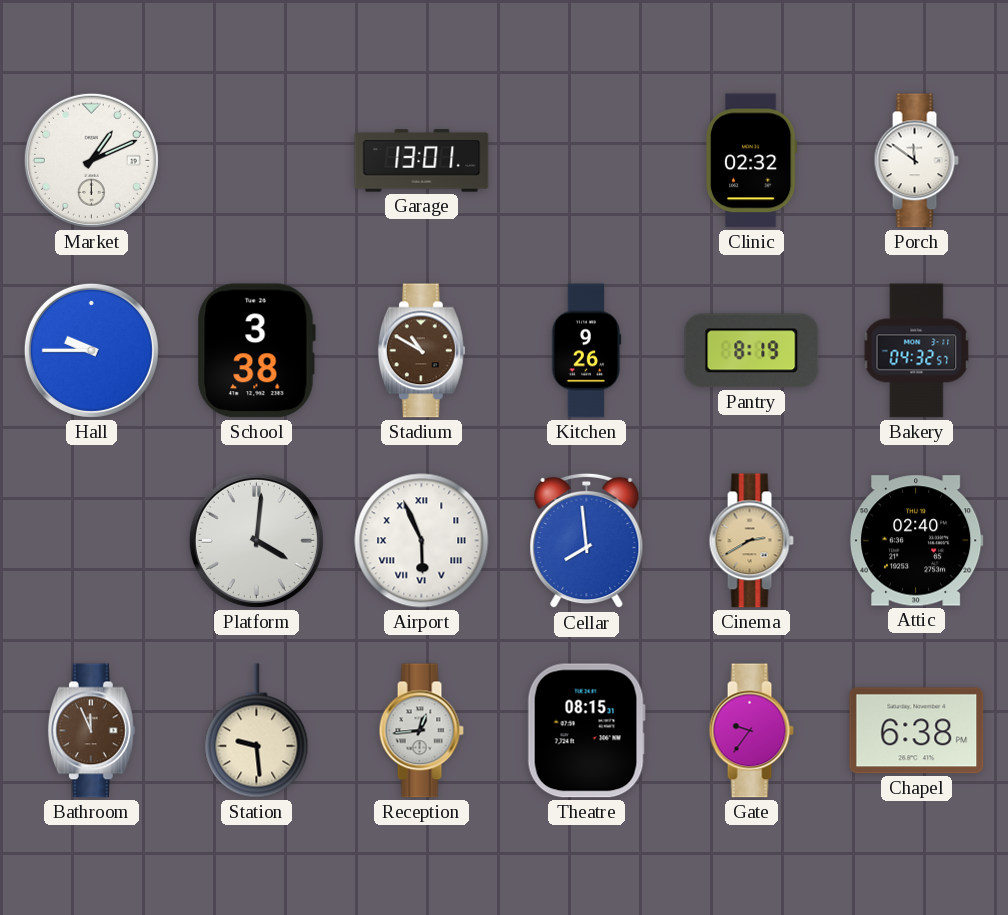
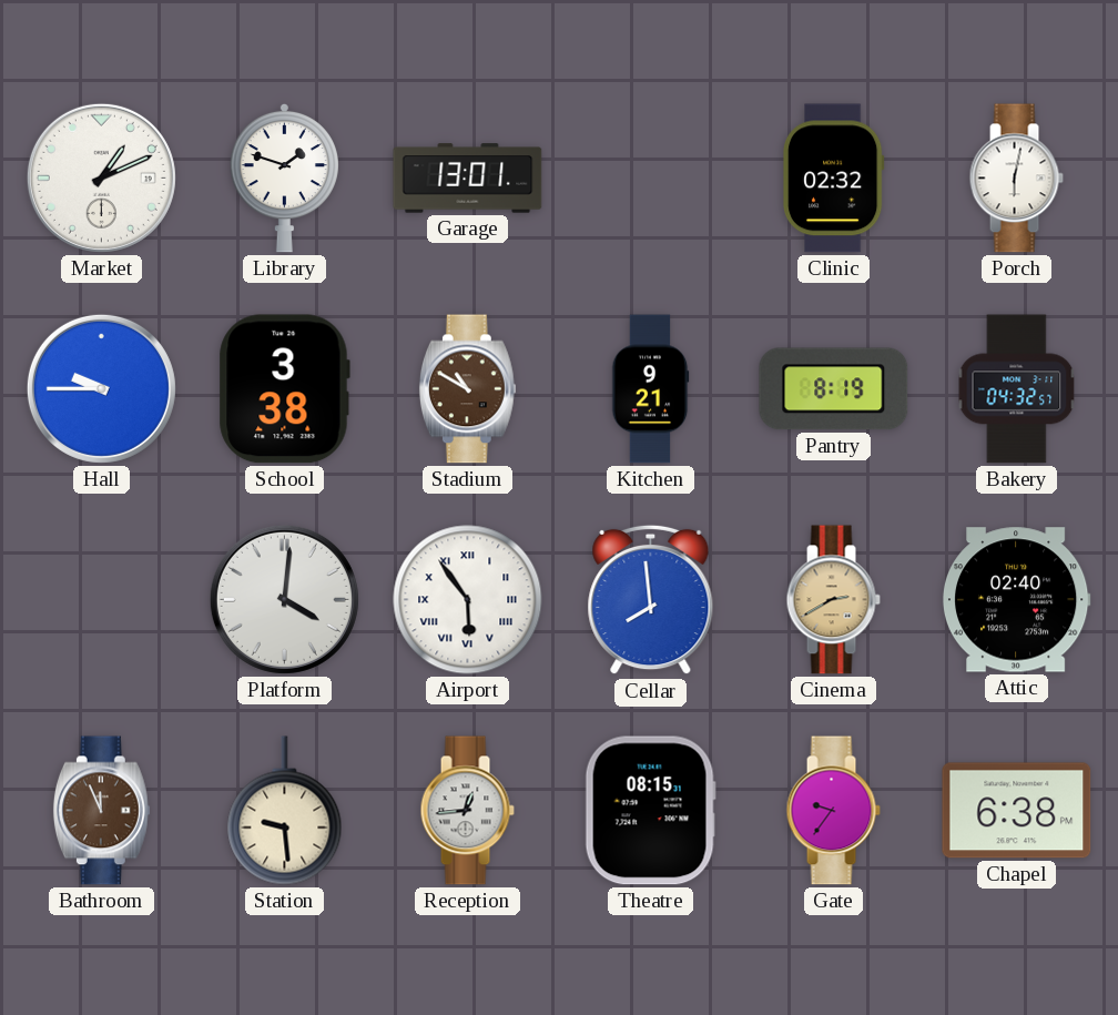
Library: none -> 1:48
Porch: 11:51 -> 6:02
Kitchen: 9:26 -> 9:21
Airport: 5:56 -> 5:54
